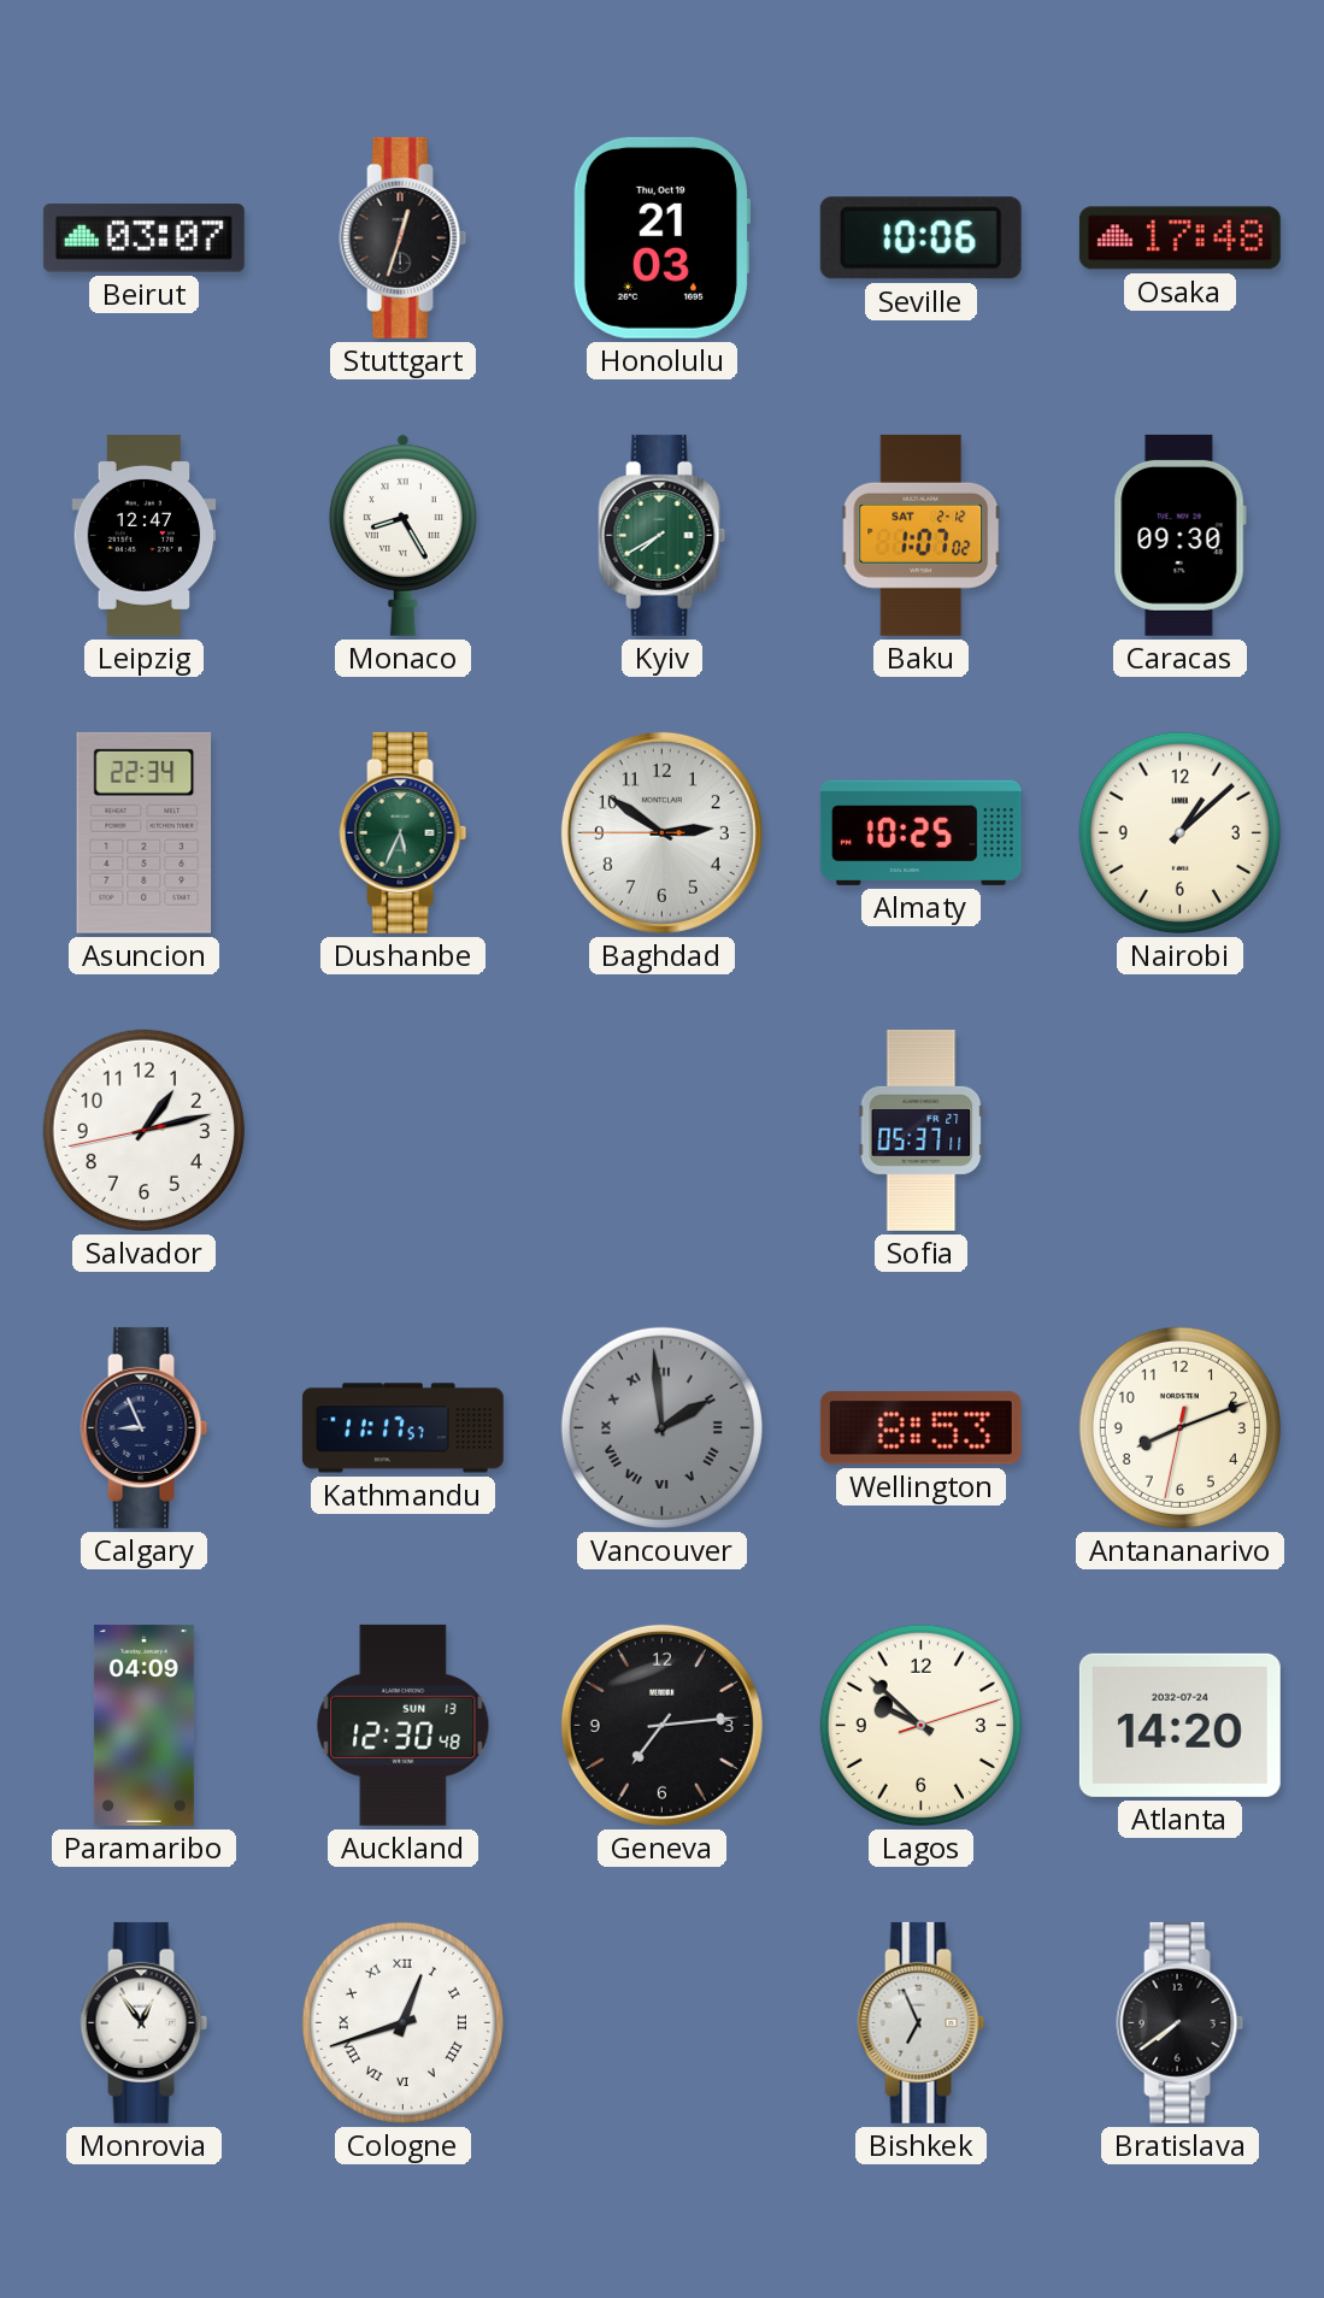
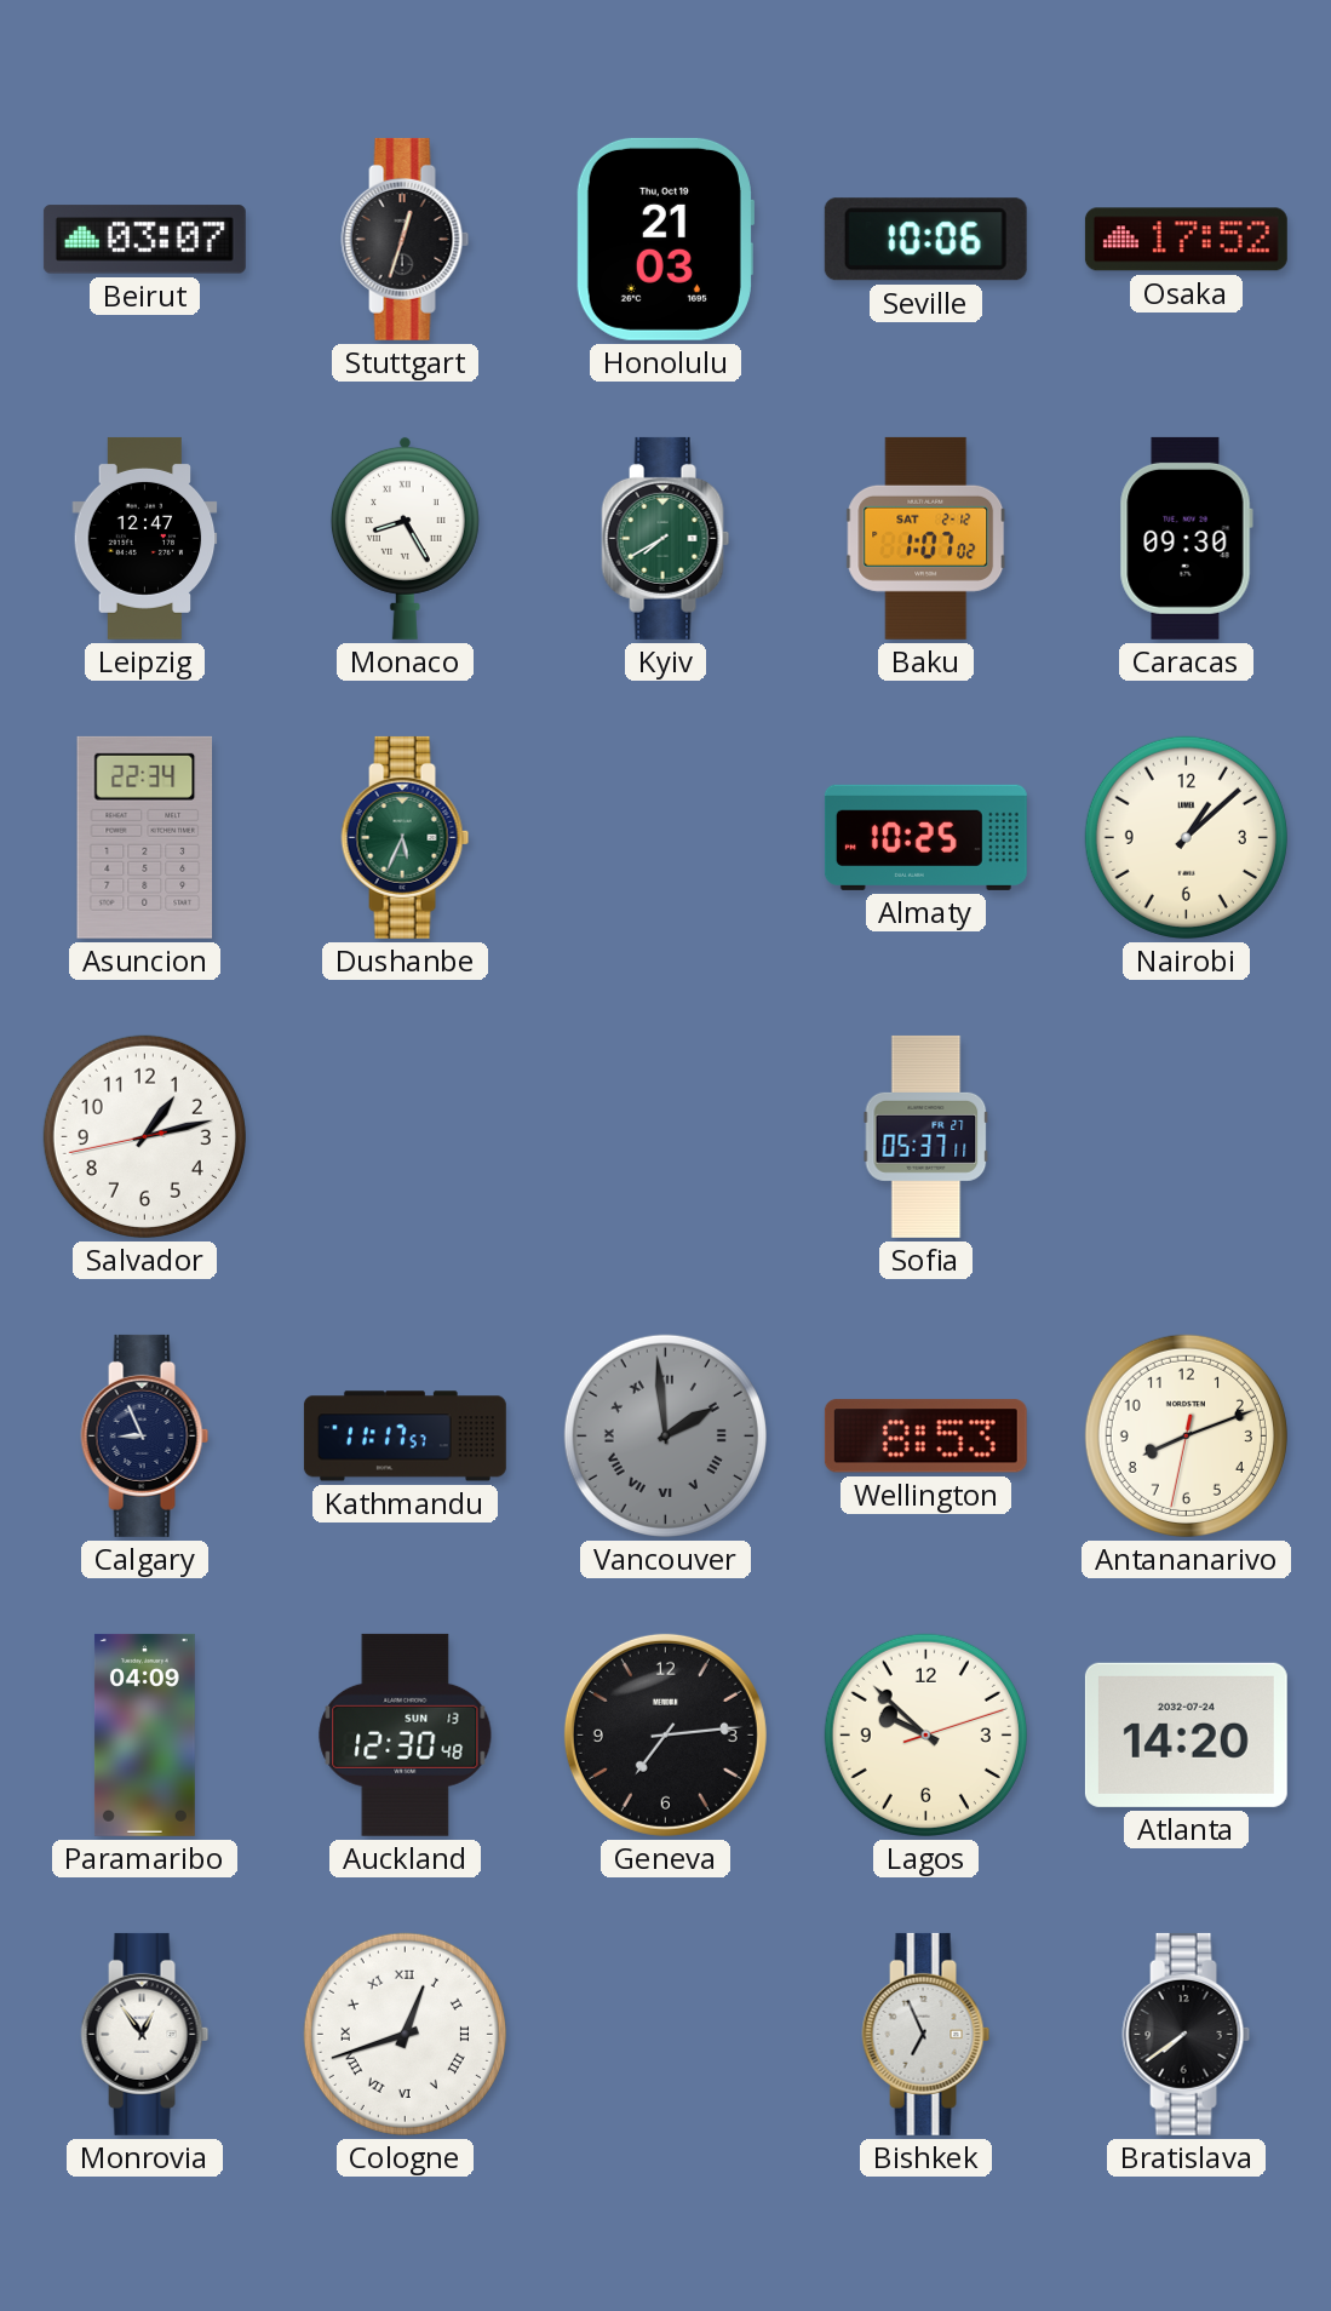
Osaka: 17:48 -> 17:52
Baghdad: 2:50 -> none
